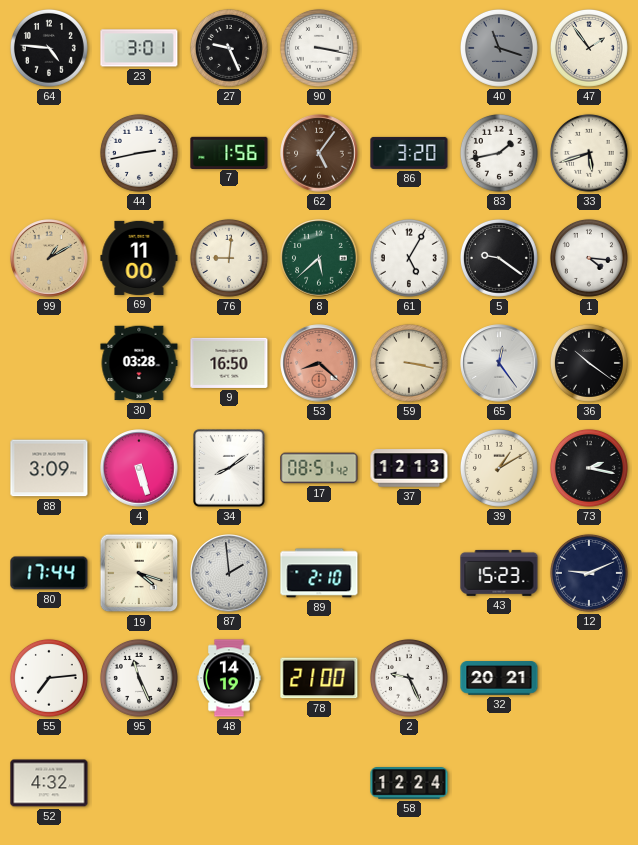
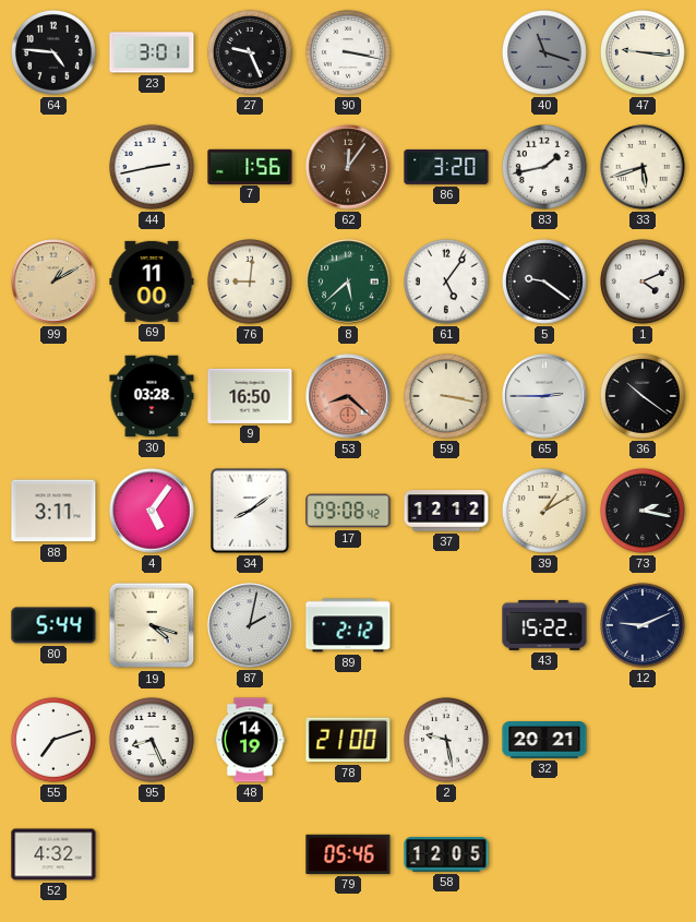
47: 1:54 -> 9:16
62: 5:06 -> 12:06
61: 5:05 -> 5:06
1: 4:16 -> 4:11
65: 12:24 -> 2:45
88: 3:09 -> 3:11
4: 5:27 -> 5:06
17: 08:51 -> 09:08
37: 12:13 -> 12:12
80: 17:44 -> 5:44
87: 1:59 -> 2:02
89: 2:10 -> 2:12
43: 15:23 -> 15:22
55: 7:14 -> 7:12
95: 11:26 -> 8:26
2: 9:26 -> 9:28
79: none -> 05:46
58: 12:24 -> 12:05
